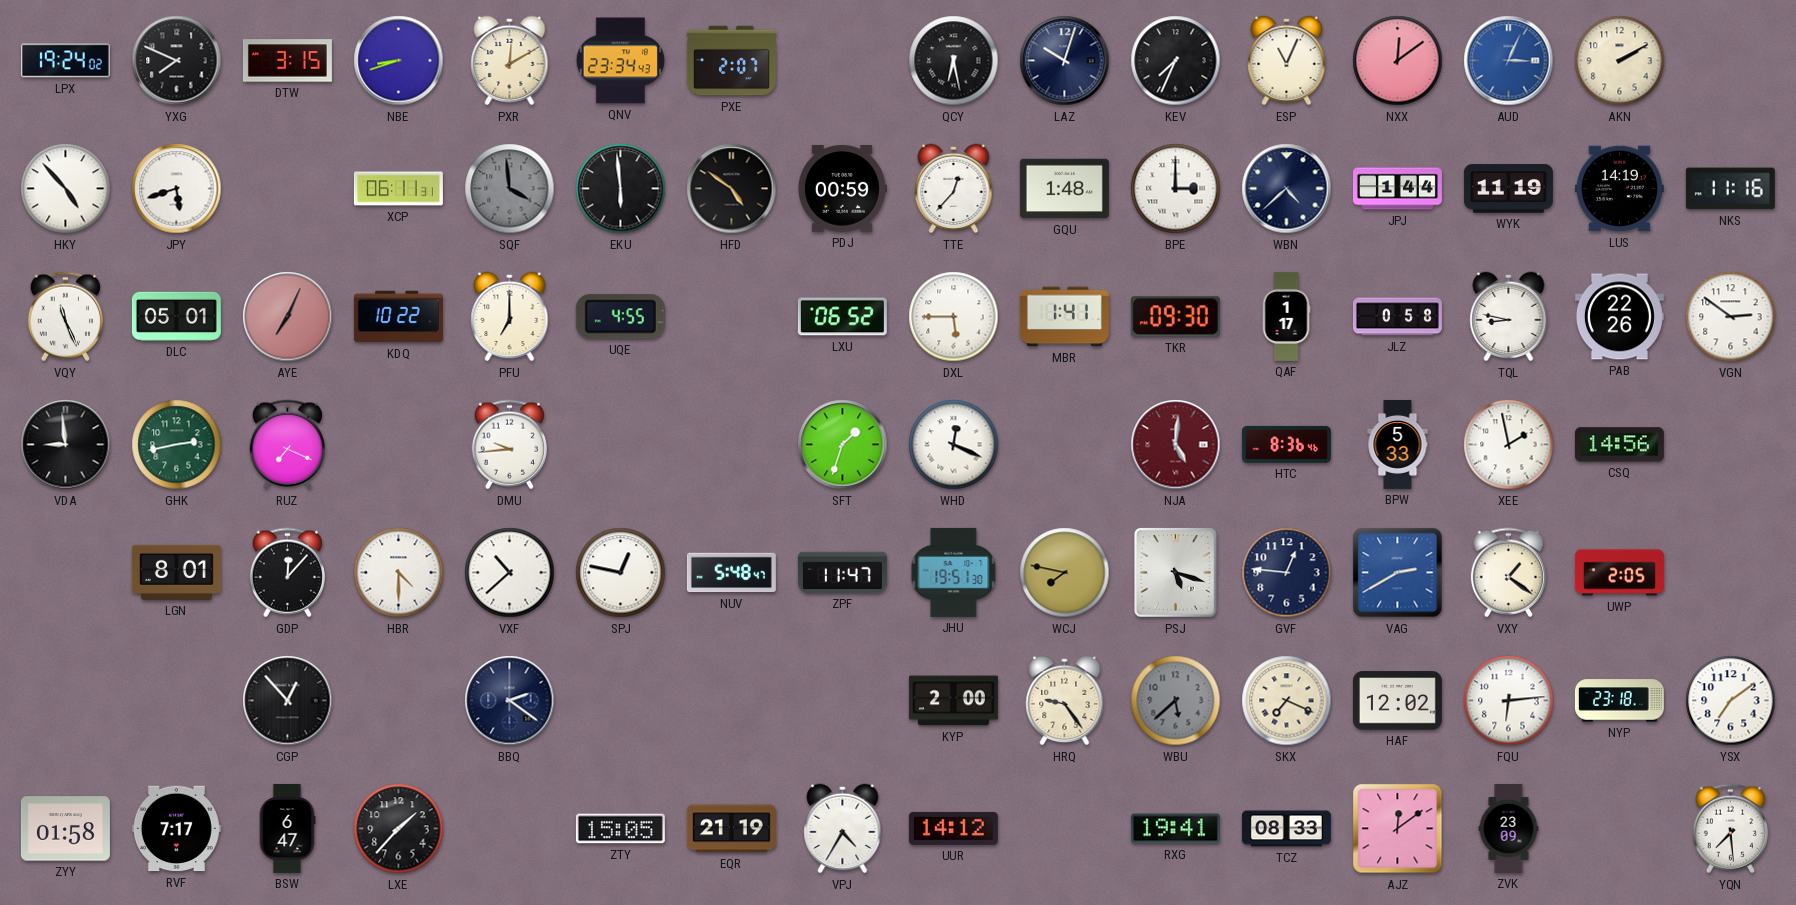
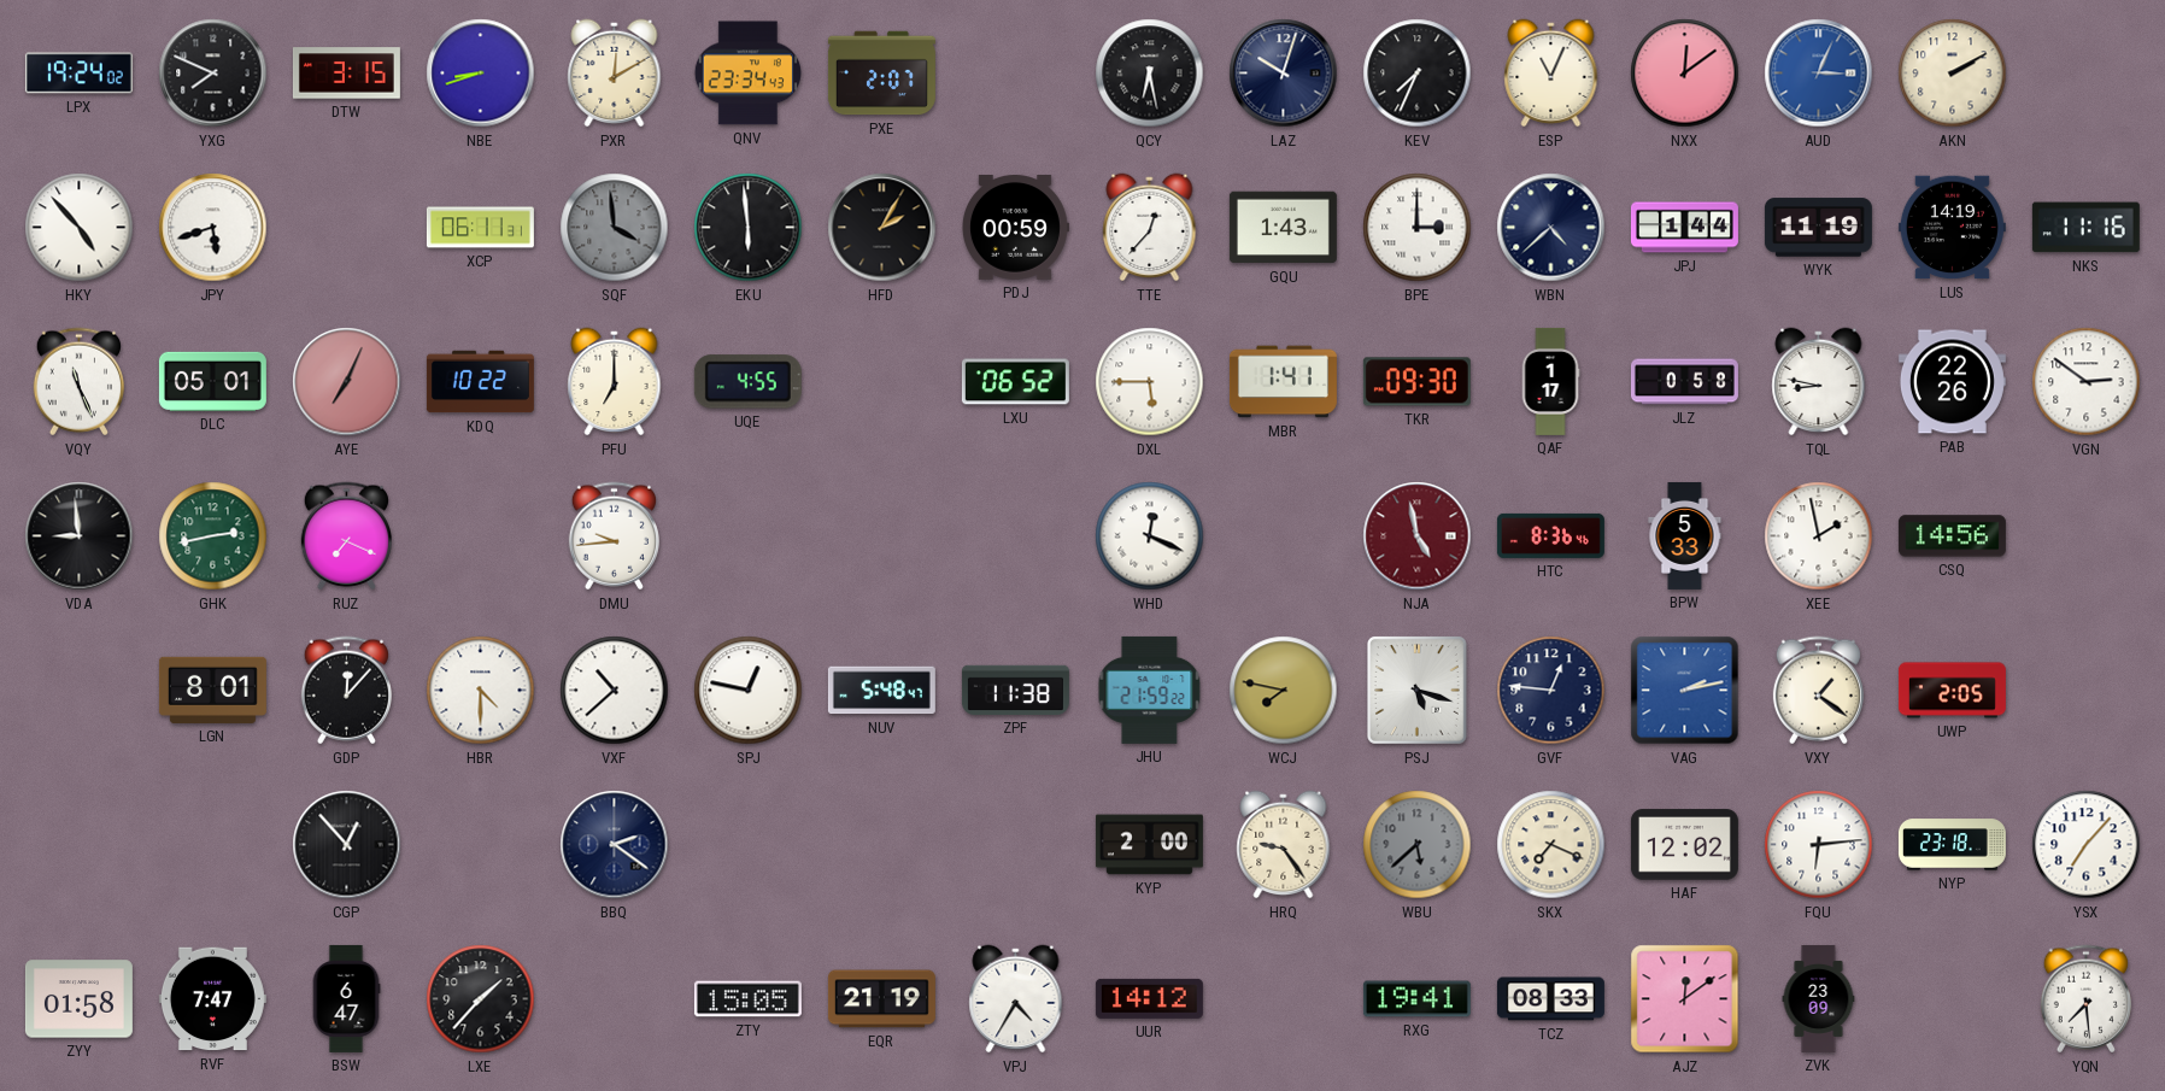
HFD: 4:51 -> 2:05
GQU: 1:48 -> 1:43
SFT: 1:33 -> none
NJA: 5:01 -> 4:58
ZPF: 11:47 -> 11:38
JHU: 19:51 -> 21:59
VAG: 2:40 -> 2:13
YSX: 7:09 -> 7:07
RVF: 7:17 -> 7:47
